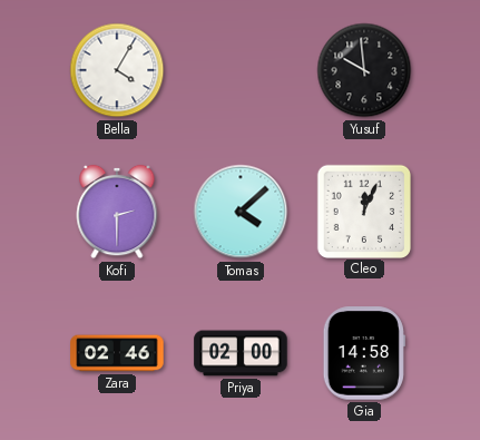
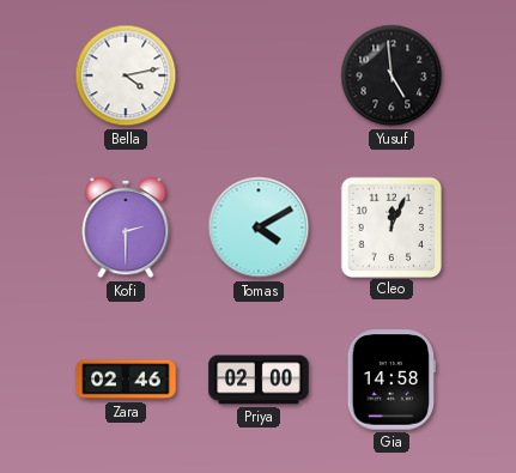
Bella: 4:05 -> 4:13
Yusuf: 9:59 -> 4:59
Tomas: 4:08 -> 4:10
